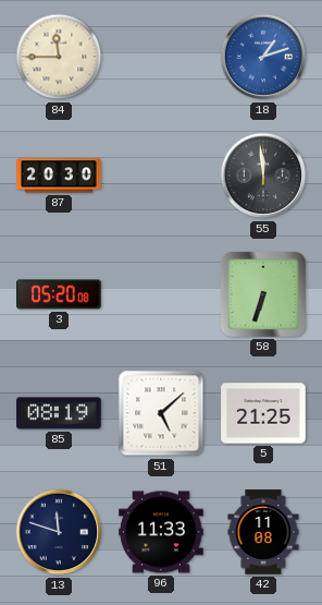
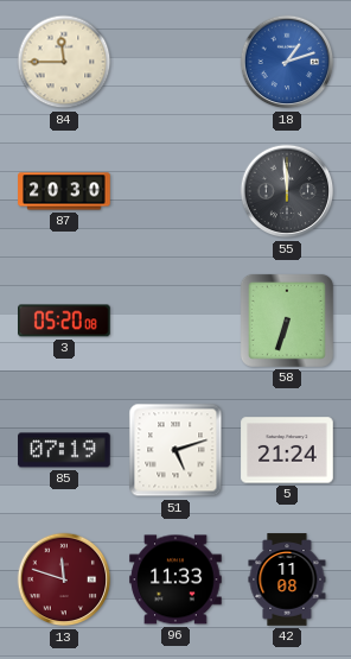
85: 08:19 -> 07:19
51: 5:08 -> 5:12
5: 21:25 -> 21:24
13 dial: navy -> burgundy
